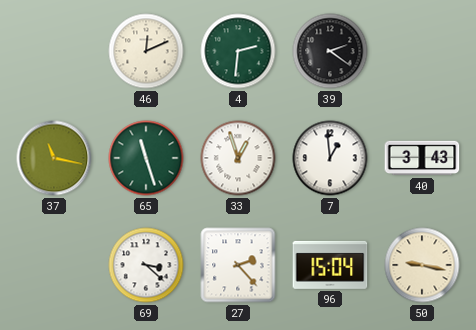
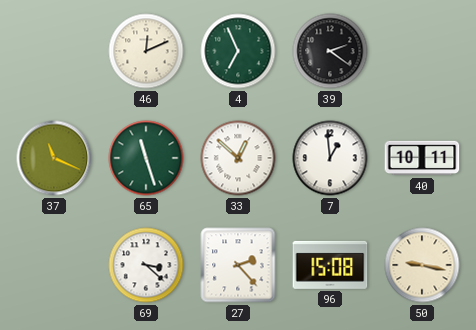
4: 2:31 -> 6:56
37: 11:17 -> 11:19
33: 12:57 -> 12:52
40: 3:43 -> 10:11
96: 15:04 -> 15:08
